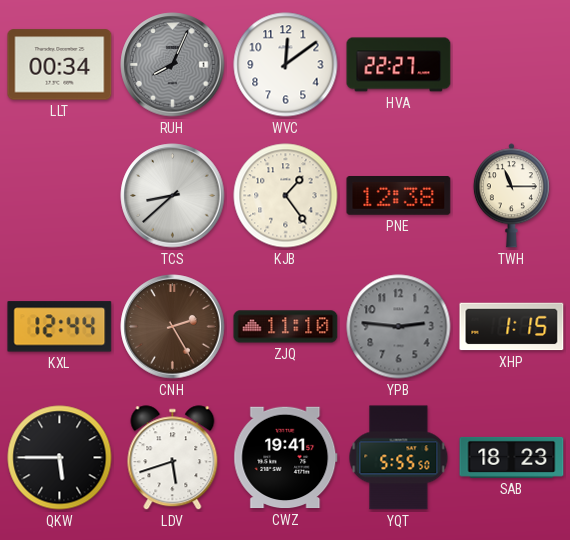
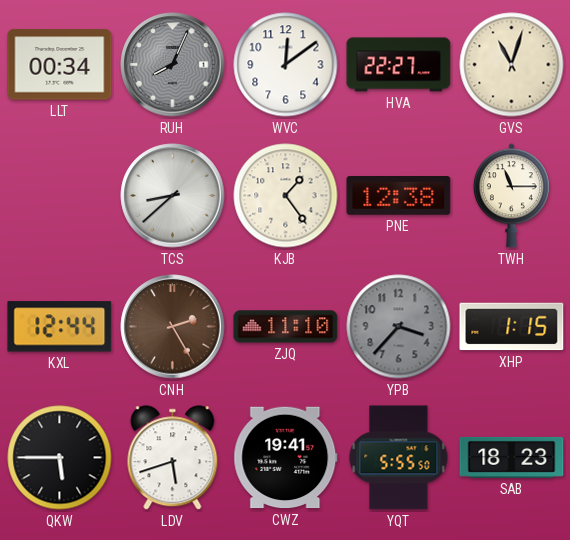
GVS: none -> 11:03
YPB: 2:46 -> 3:37
